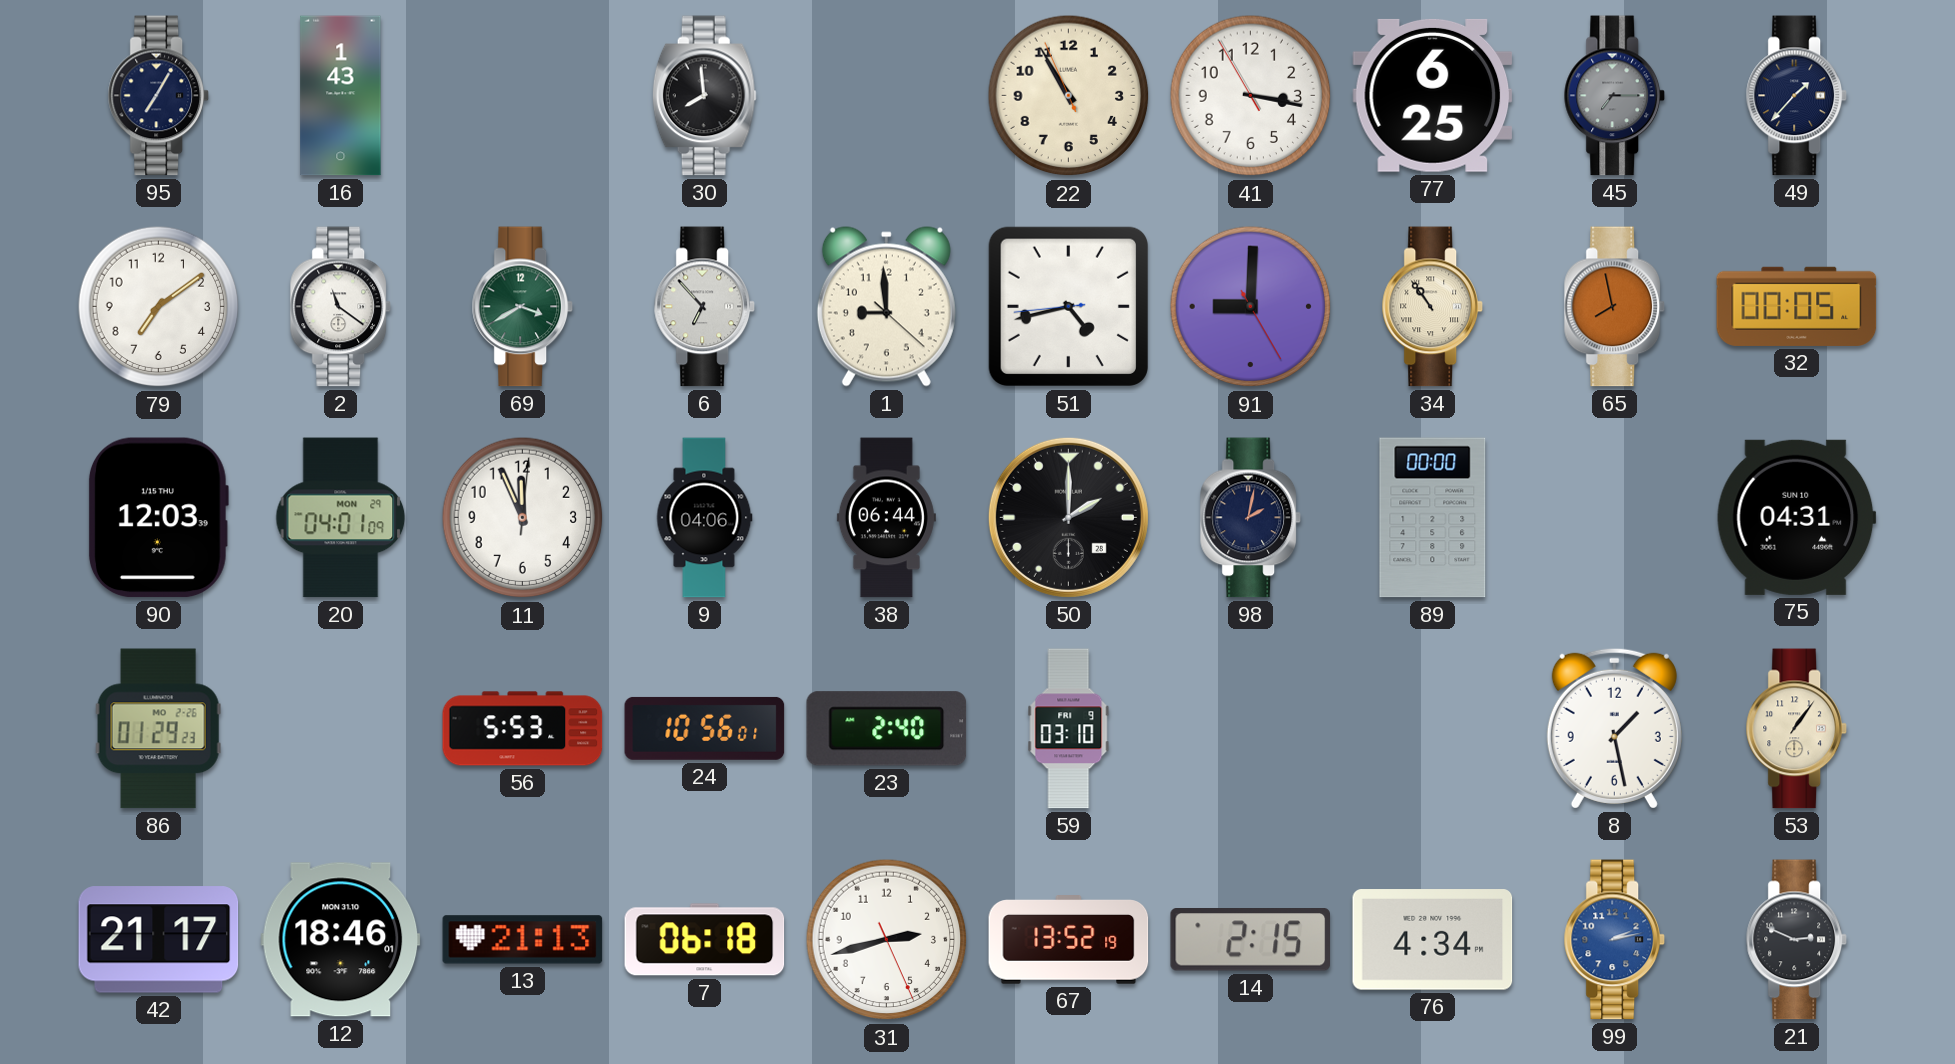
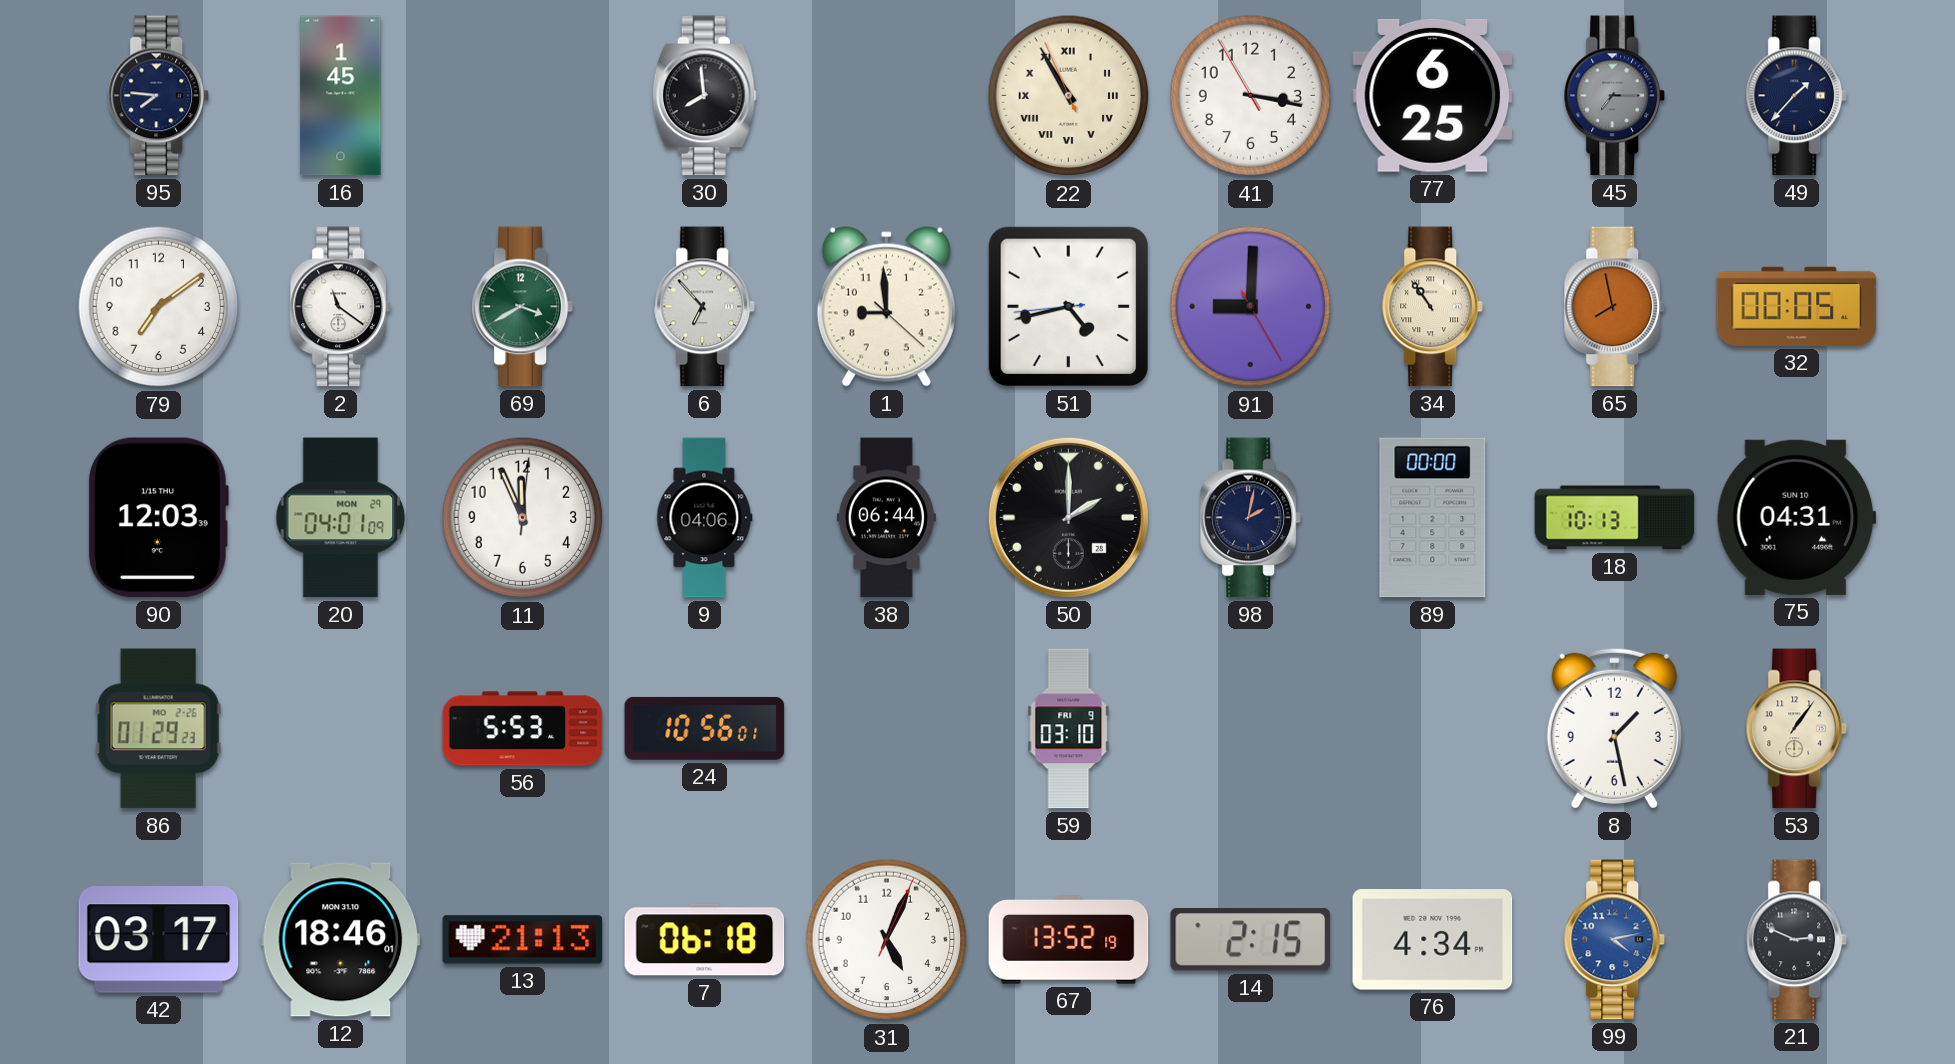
95: 7:05 -> 7:46
16: 1:43 -> 1:45
22 numerals: Arabic -> Roman
18: none -> 10:13
23: 2:40 -> none
42: 21:17 -> 03:17
31: 2:42 -> 5:04
99: 2:13 -> 4:13
